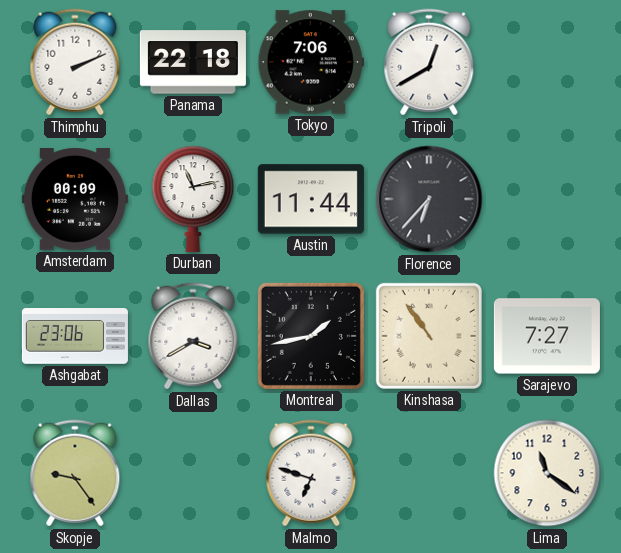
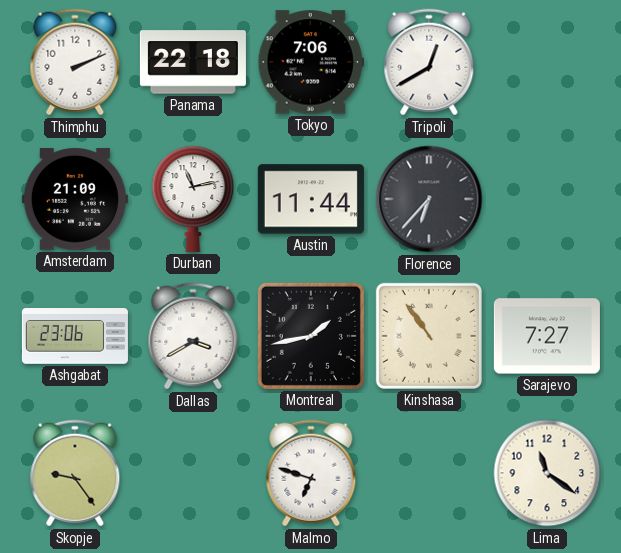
Amsterdam: 00:09 -> 21:09
